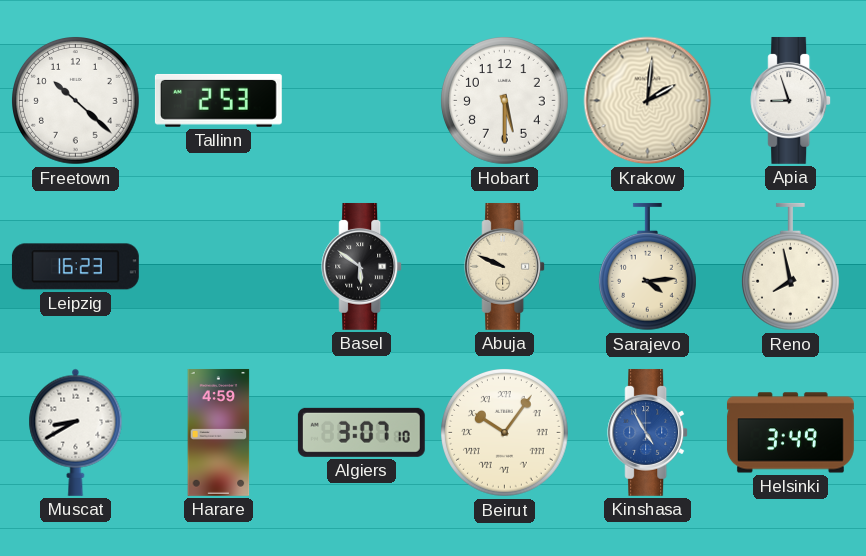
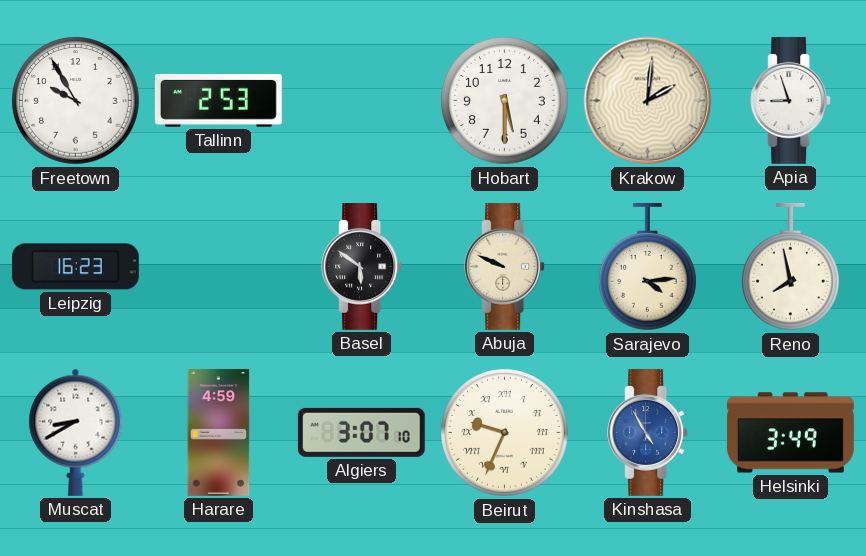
Freetown: 10:22 -> 9:55
Beirut: 10:06 -> 9:34
